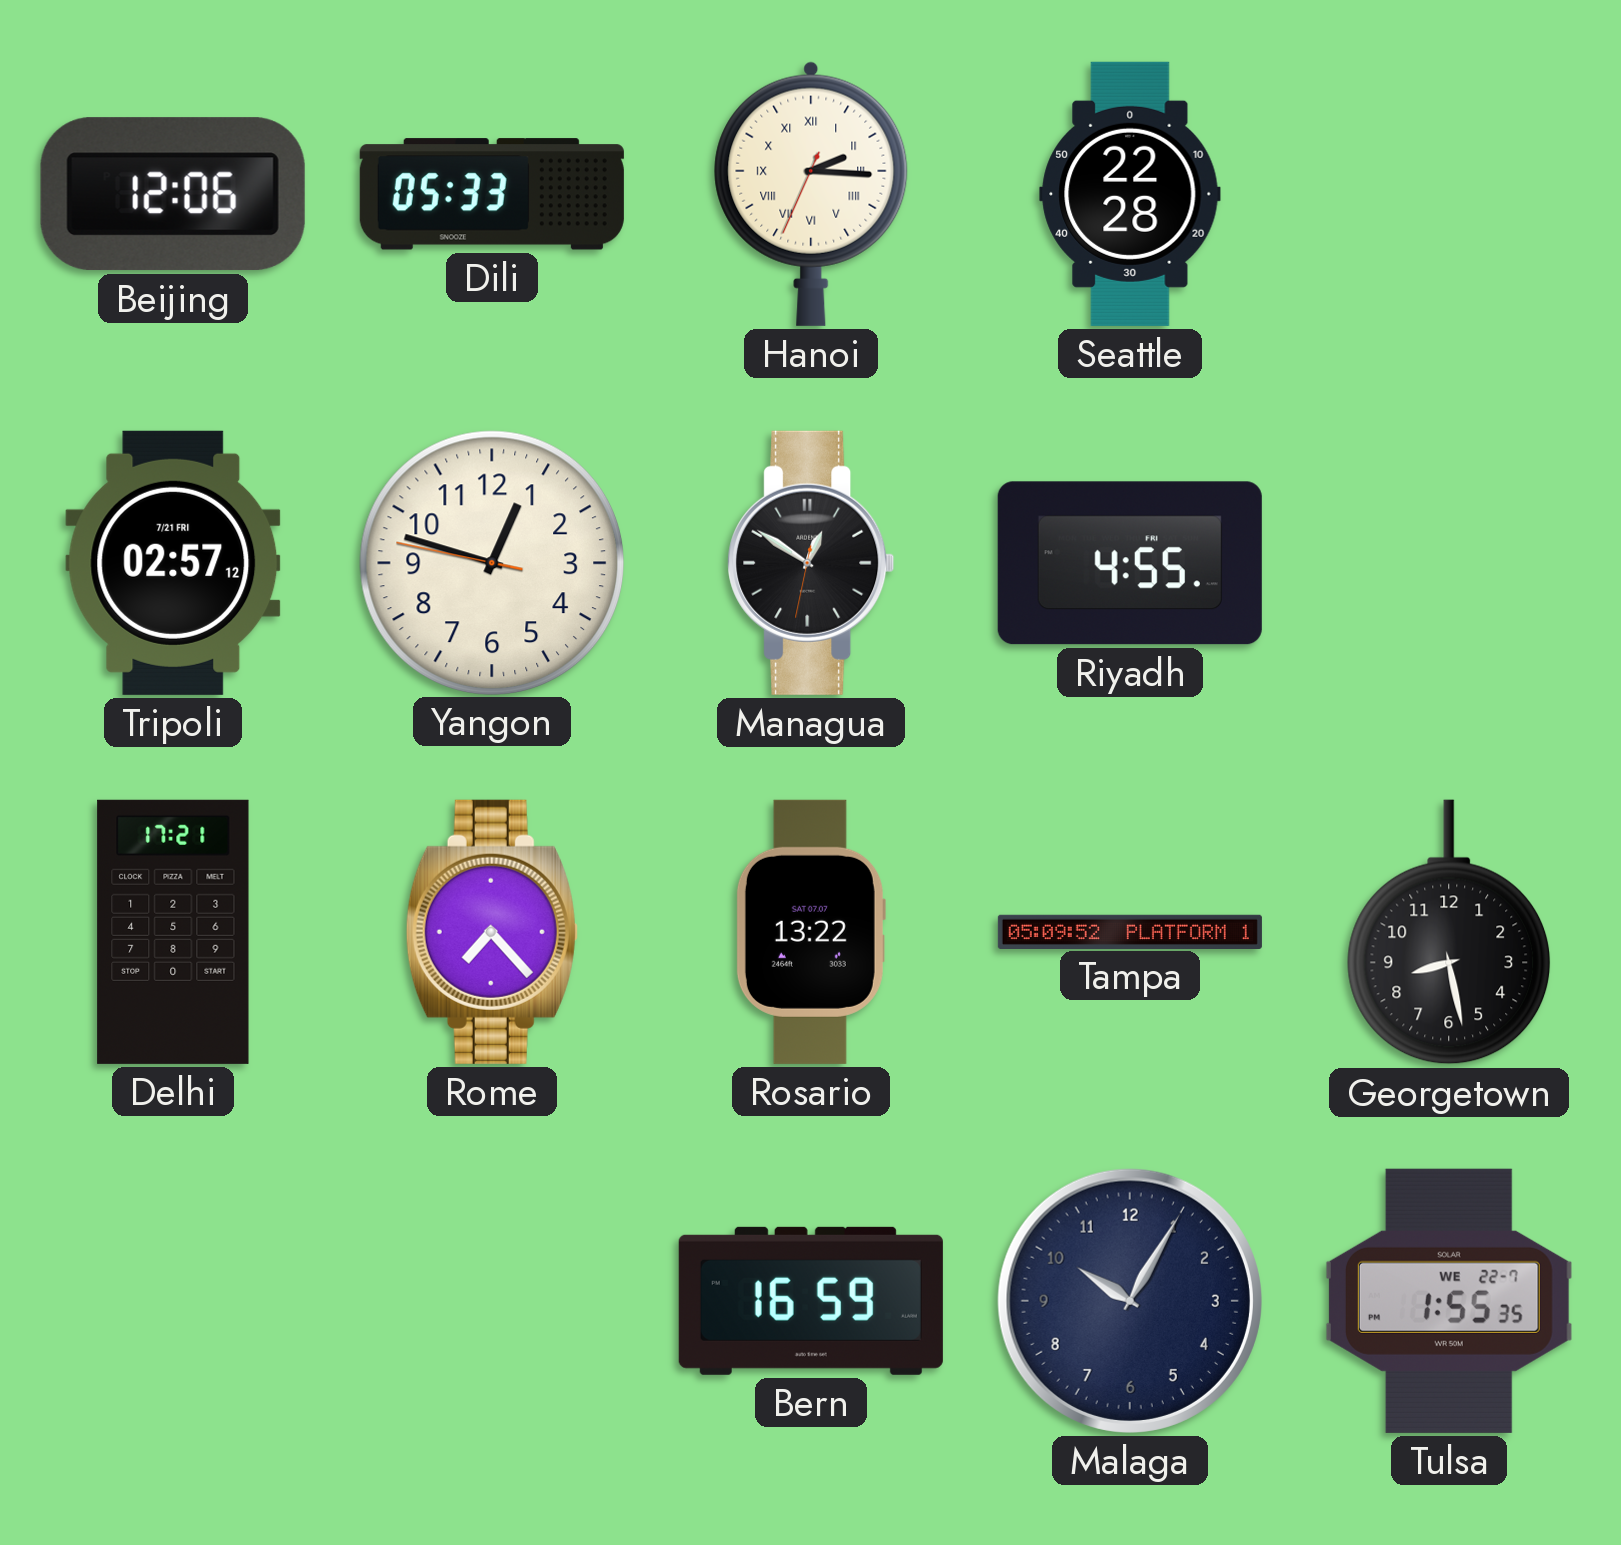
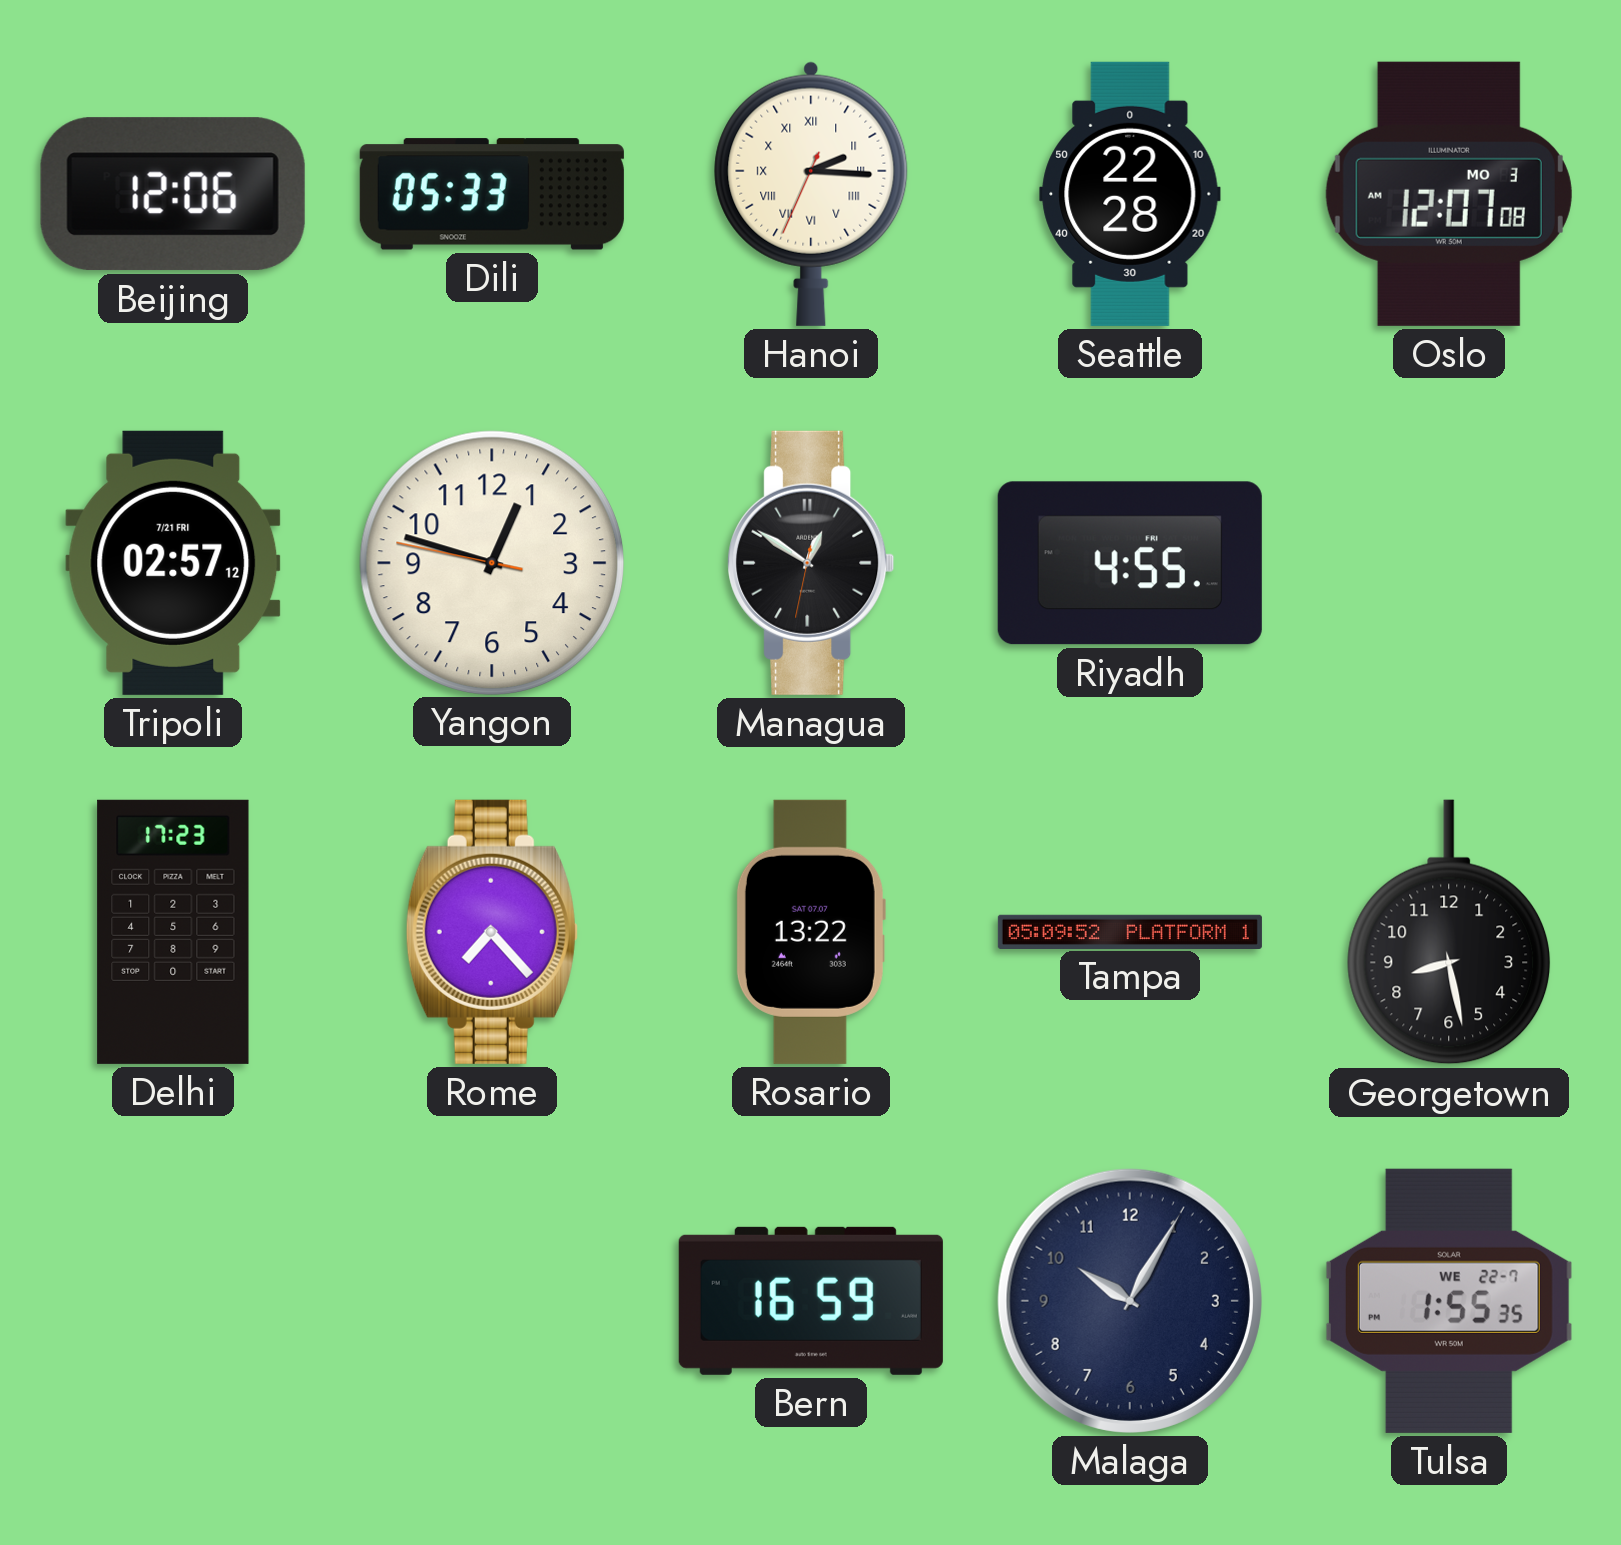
Oslo: none -> 12:07
Delhi: 17:21 -> 17:23
